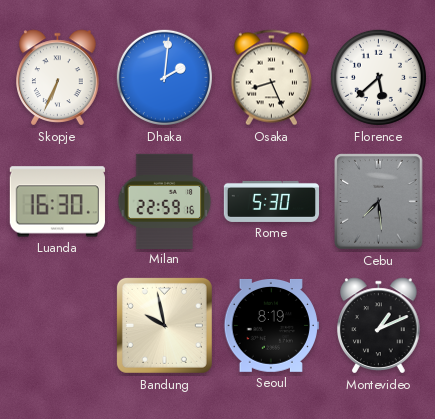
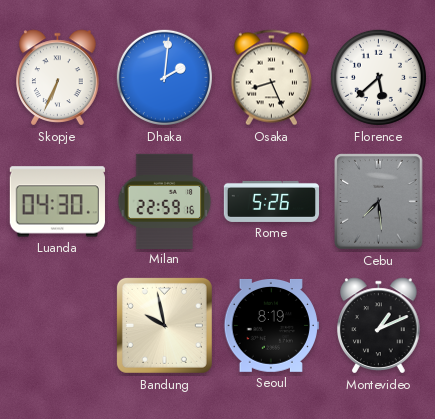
Luanda: 16:30 -> 04:30
Rome: 5:30 -> 5:26
